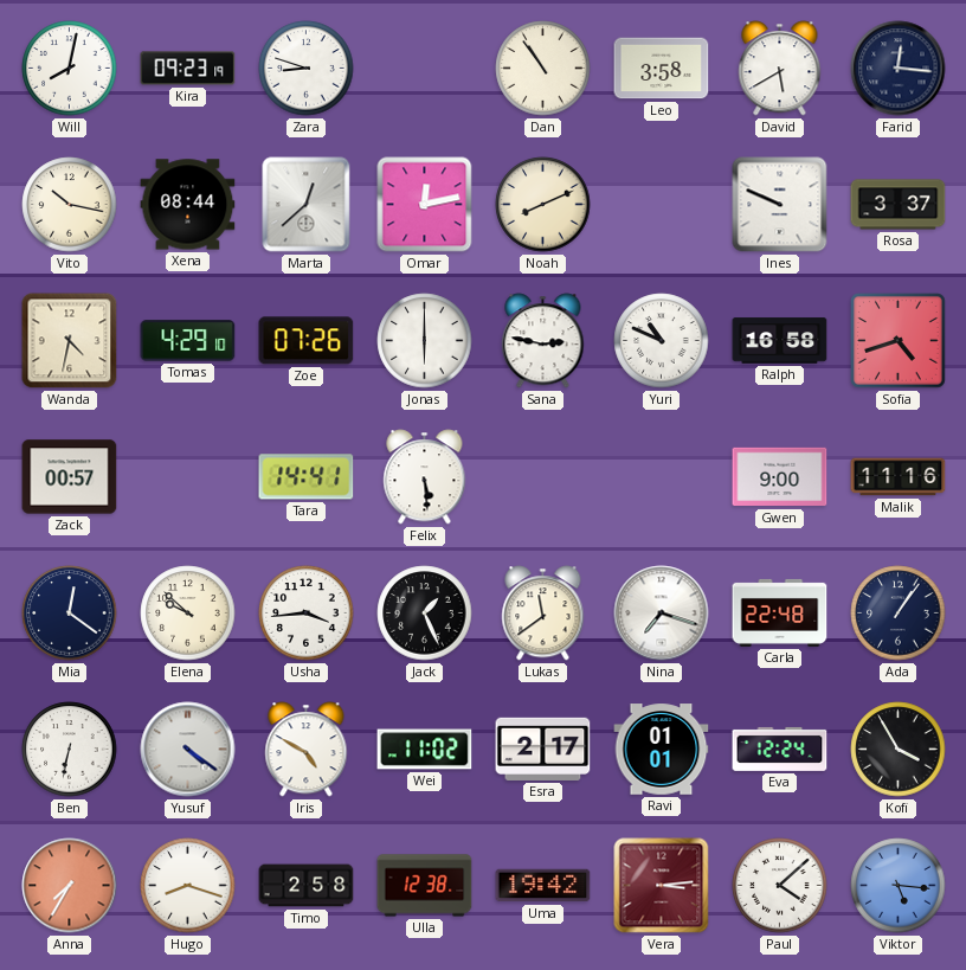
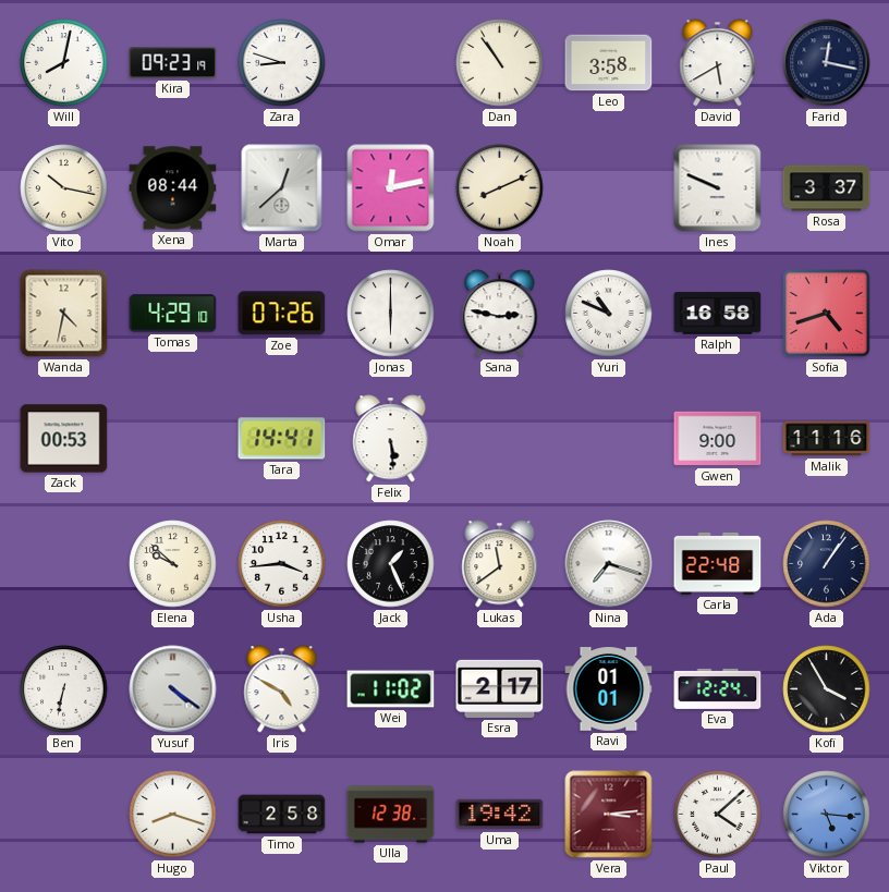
Farid: 12:16 -> 12:17
Zack: 00:57 -> 00:53
Mia: 12:21 -> none
Anna: 7:35 -> none
